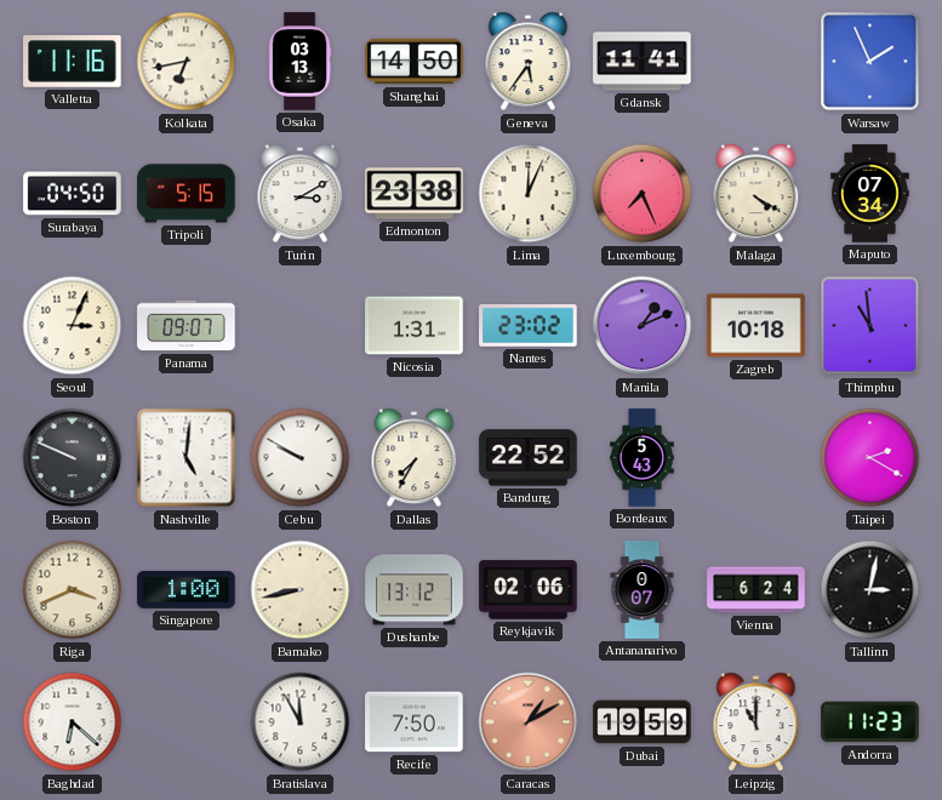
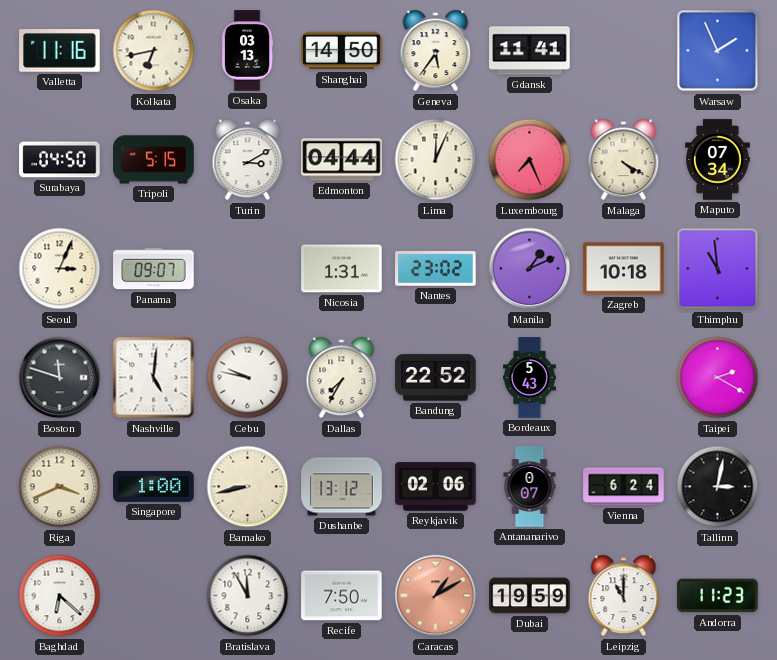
Edmonton: 23:38 -> 04:44
Boston: 9:49 -> 11:48
Cebu: 9:50 -> 9:47
